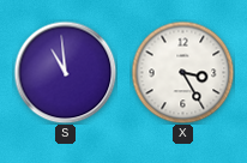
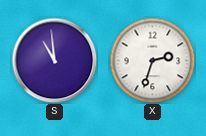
X: 3:25 -> 2:33
